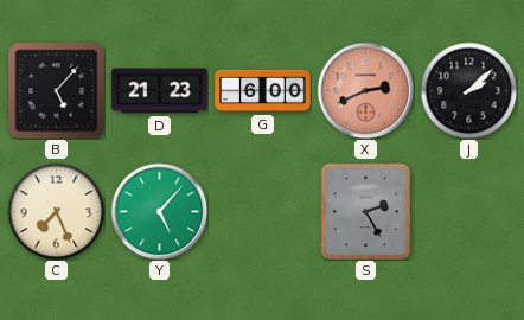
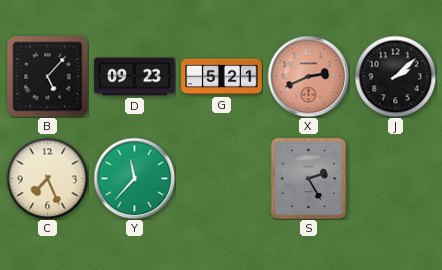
D: 21:23 -> 09:23
G: 6:00 -> 5:21
Y: 5:07 -> 11:37
